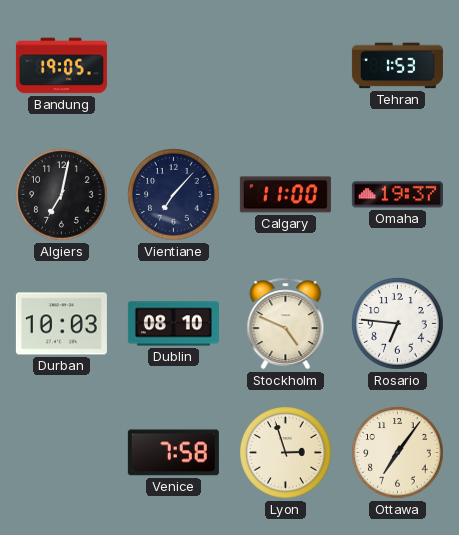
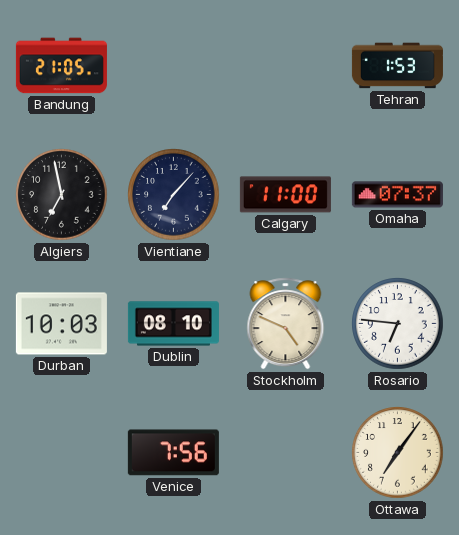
Bandung: 19:05 -> 21:05
Algiers: 7:02 -> 6:58
Omaha: 19:37 -> 07:37
Venice: 7:58 -> 7:56
Lyon: 2:57 -> none
